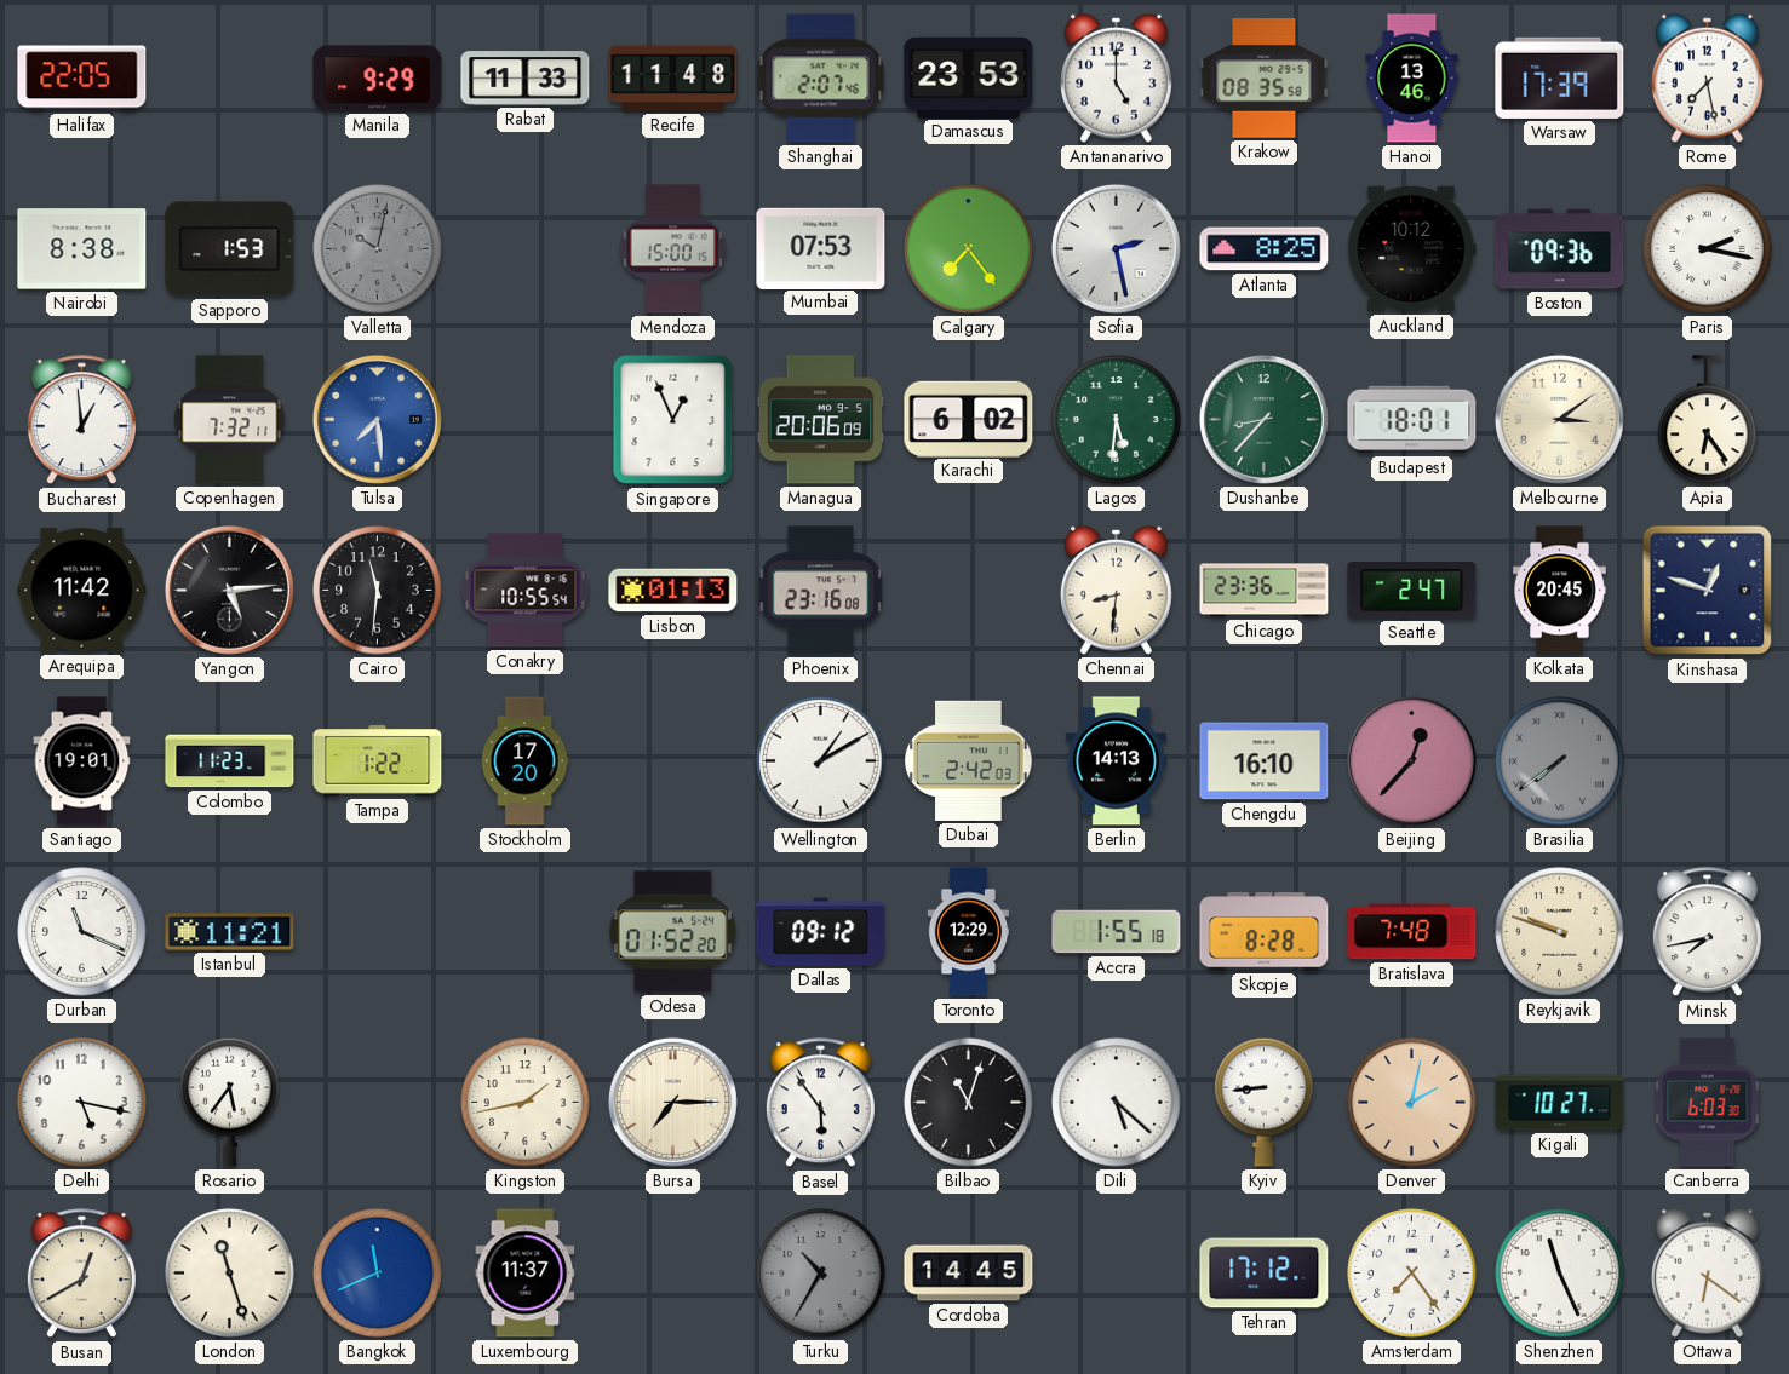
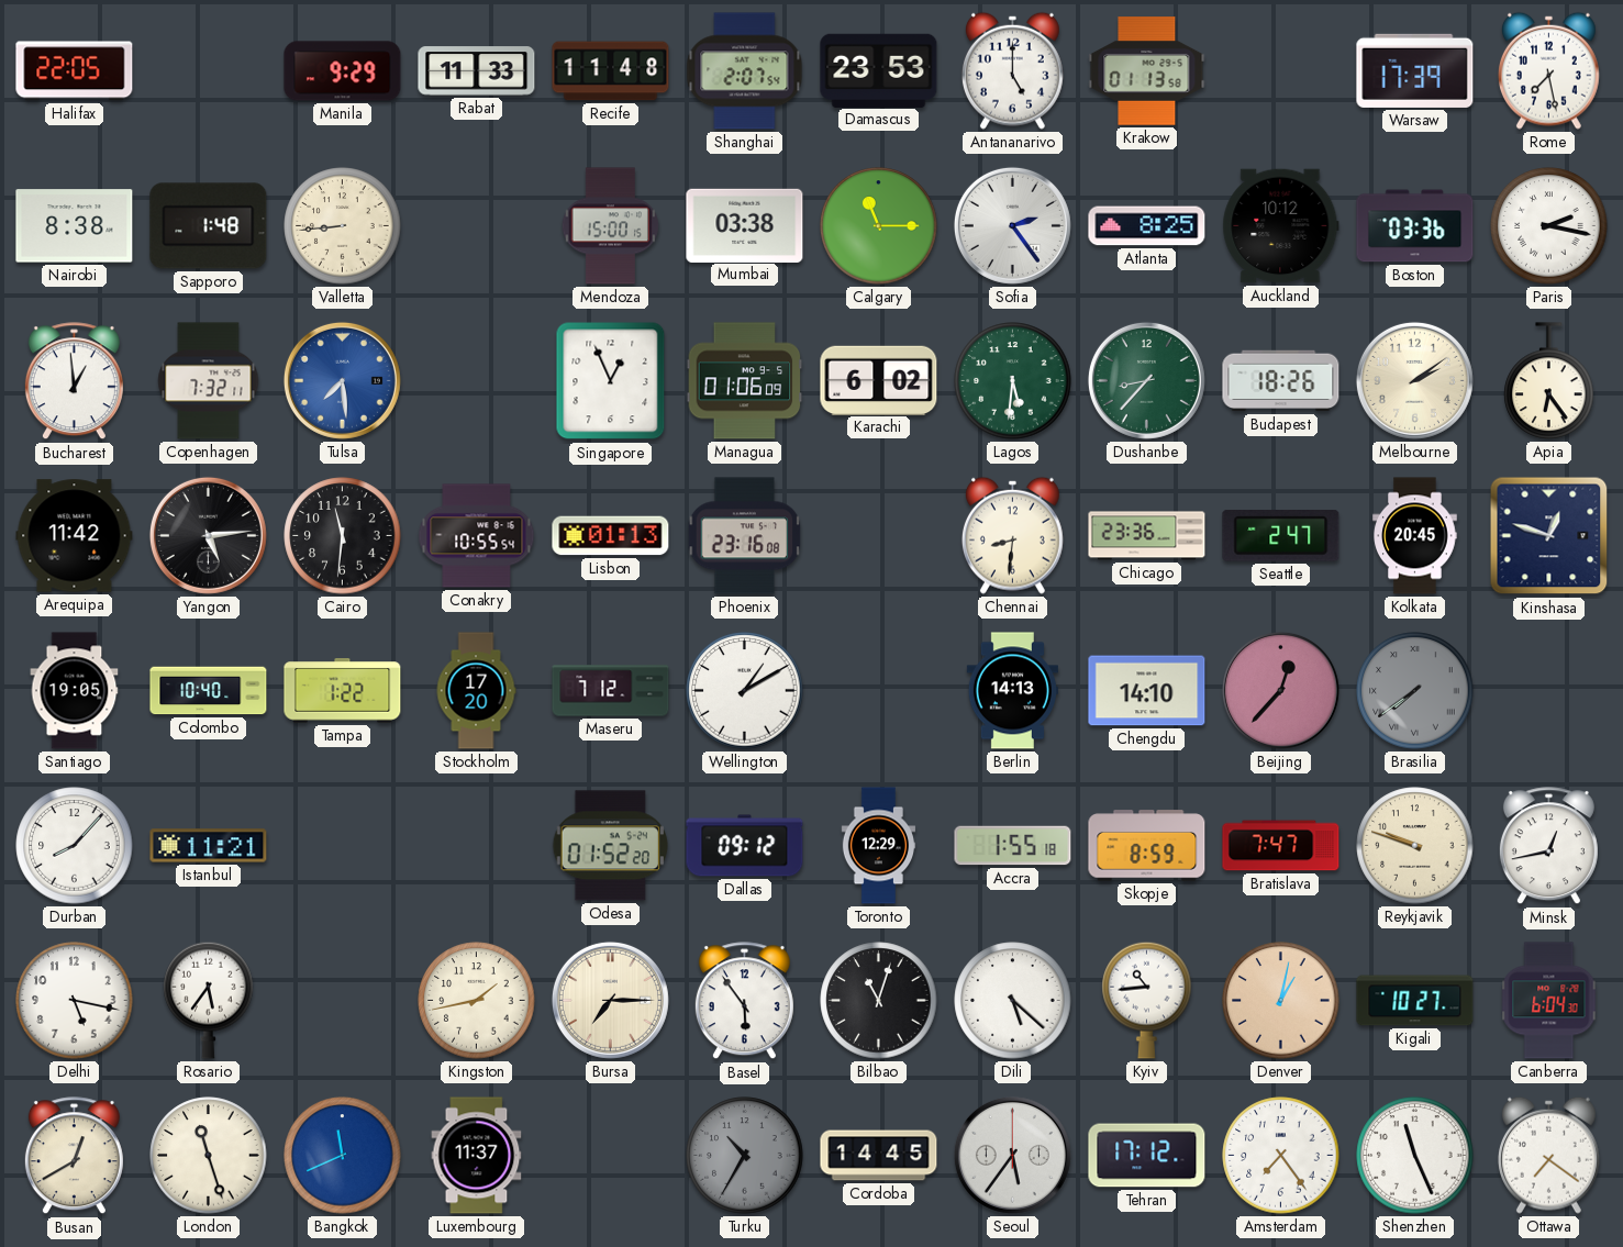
Shanghai: 2:07:46 -> 2:07:54
Krakow: 08:35 -> 01:13
Hanoi: 13:46 -> none
Sapporo: 1:53 -> 1:48
Valletta: 10:02 -> 8:44
Valletta dial: grey -> cream
Mumbai: 07:53 -> 03:38
Calgary: 7:24 -> 11:15
Sofia: 2:28 -> 2:24
Boston: 09:36 -> 03:36
Managua: 20:06 -> 01:06
Budapest: 18:01 -> 18:26
Melbourne: 3:09 -> 2:09
Santiago: 19:01 -> 19:05
Colombo: 11:23 -> 10:40
Maseru: none -> 7:12
Dubai: 2:42 -> none
Chengdu: 16:10 -> 14:10
Durban: 11:19 -> 8:07
Skopje: 8:28 -> 8:59
Bratislava: 7:48 -> 7:47
Minsk: 7:43 -> 12:43
Kyiv: 8:44 -> 10:44
Denver: 2:02 -> 1:02
Canberra: 6:03 -> 6:04
Seoul: none -> 5:36
Ottawa: 6:21 -> 7:21
